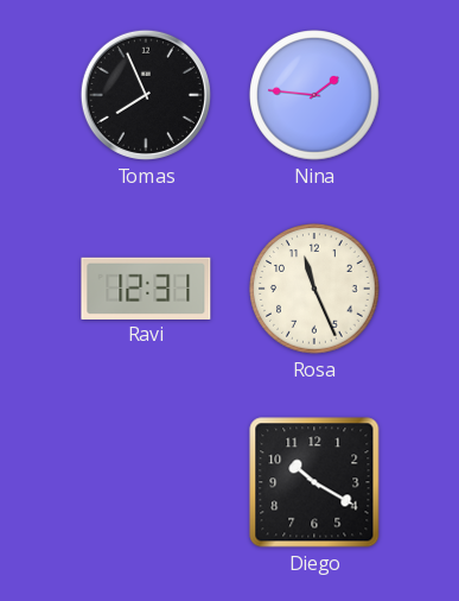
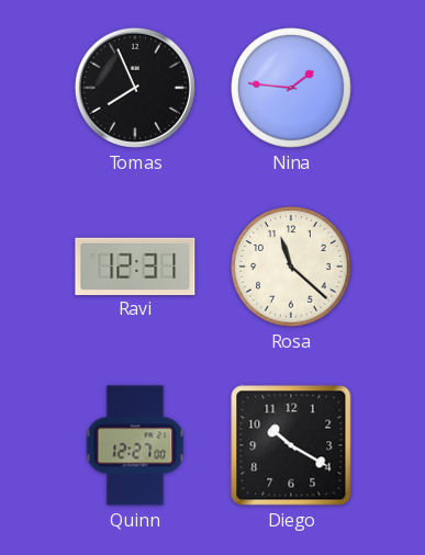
Rosa: 11:26 -> 11:22
Quinn: none -> 12:27
